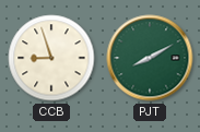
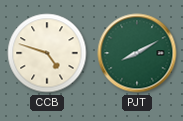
CCB: 8:57 -> 4:48
